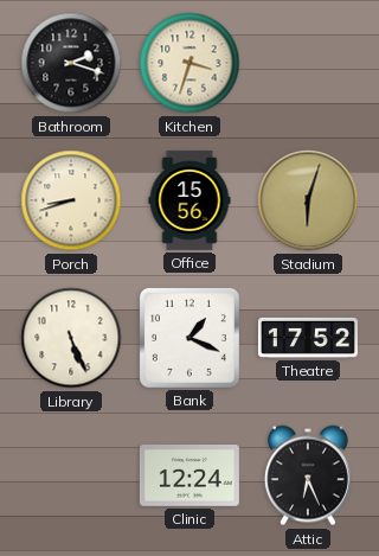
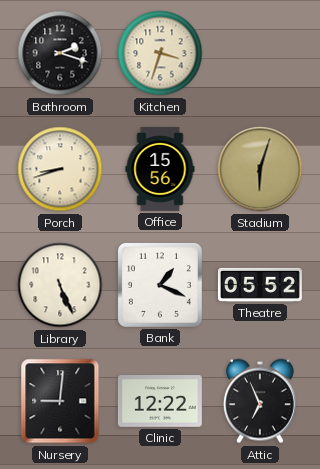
Theatre: 17:52 -> 05:52
Nursery: none -> 9:01
Clinic: 12:24 -> 12:22
Attic: 6:26 -> 6:56
